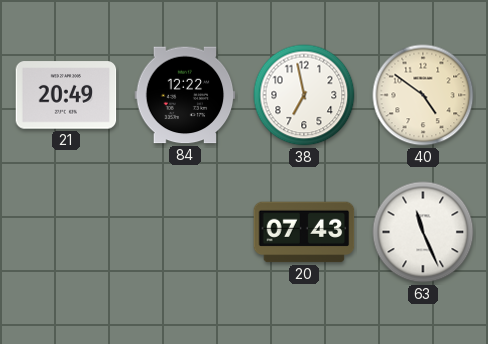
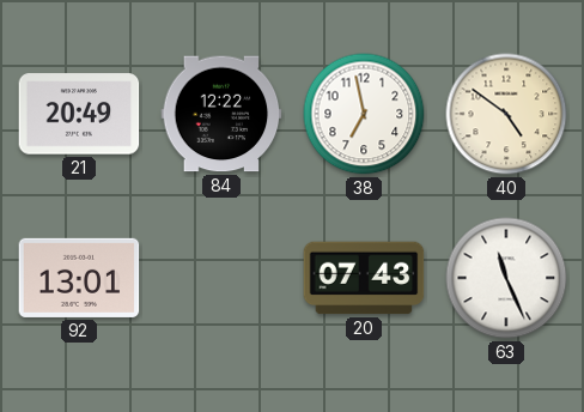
92: none -> 13:01
